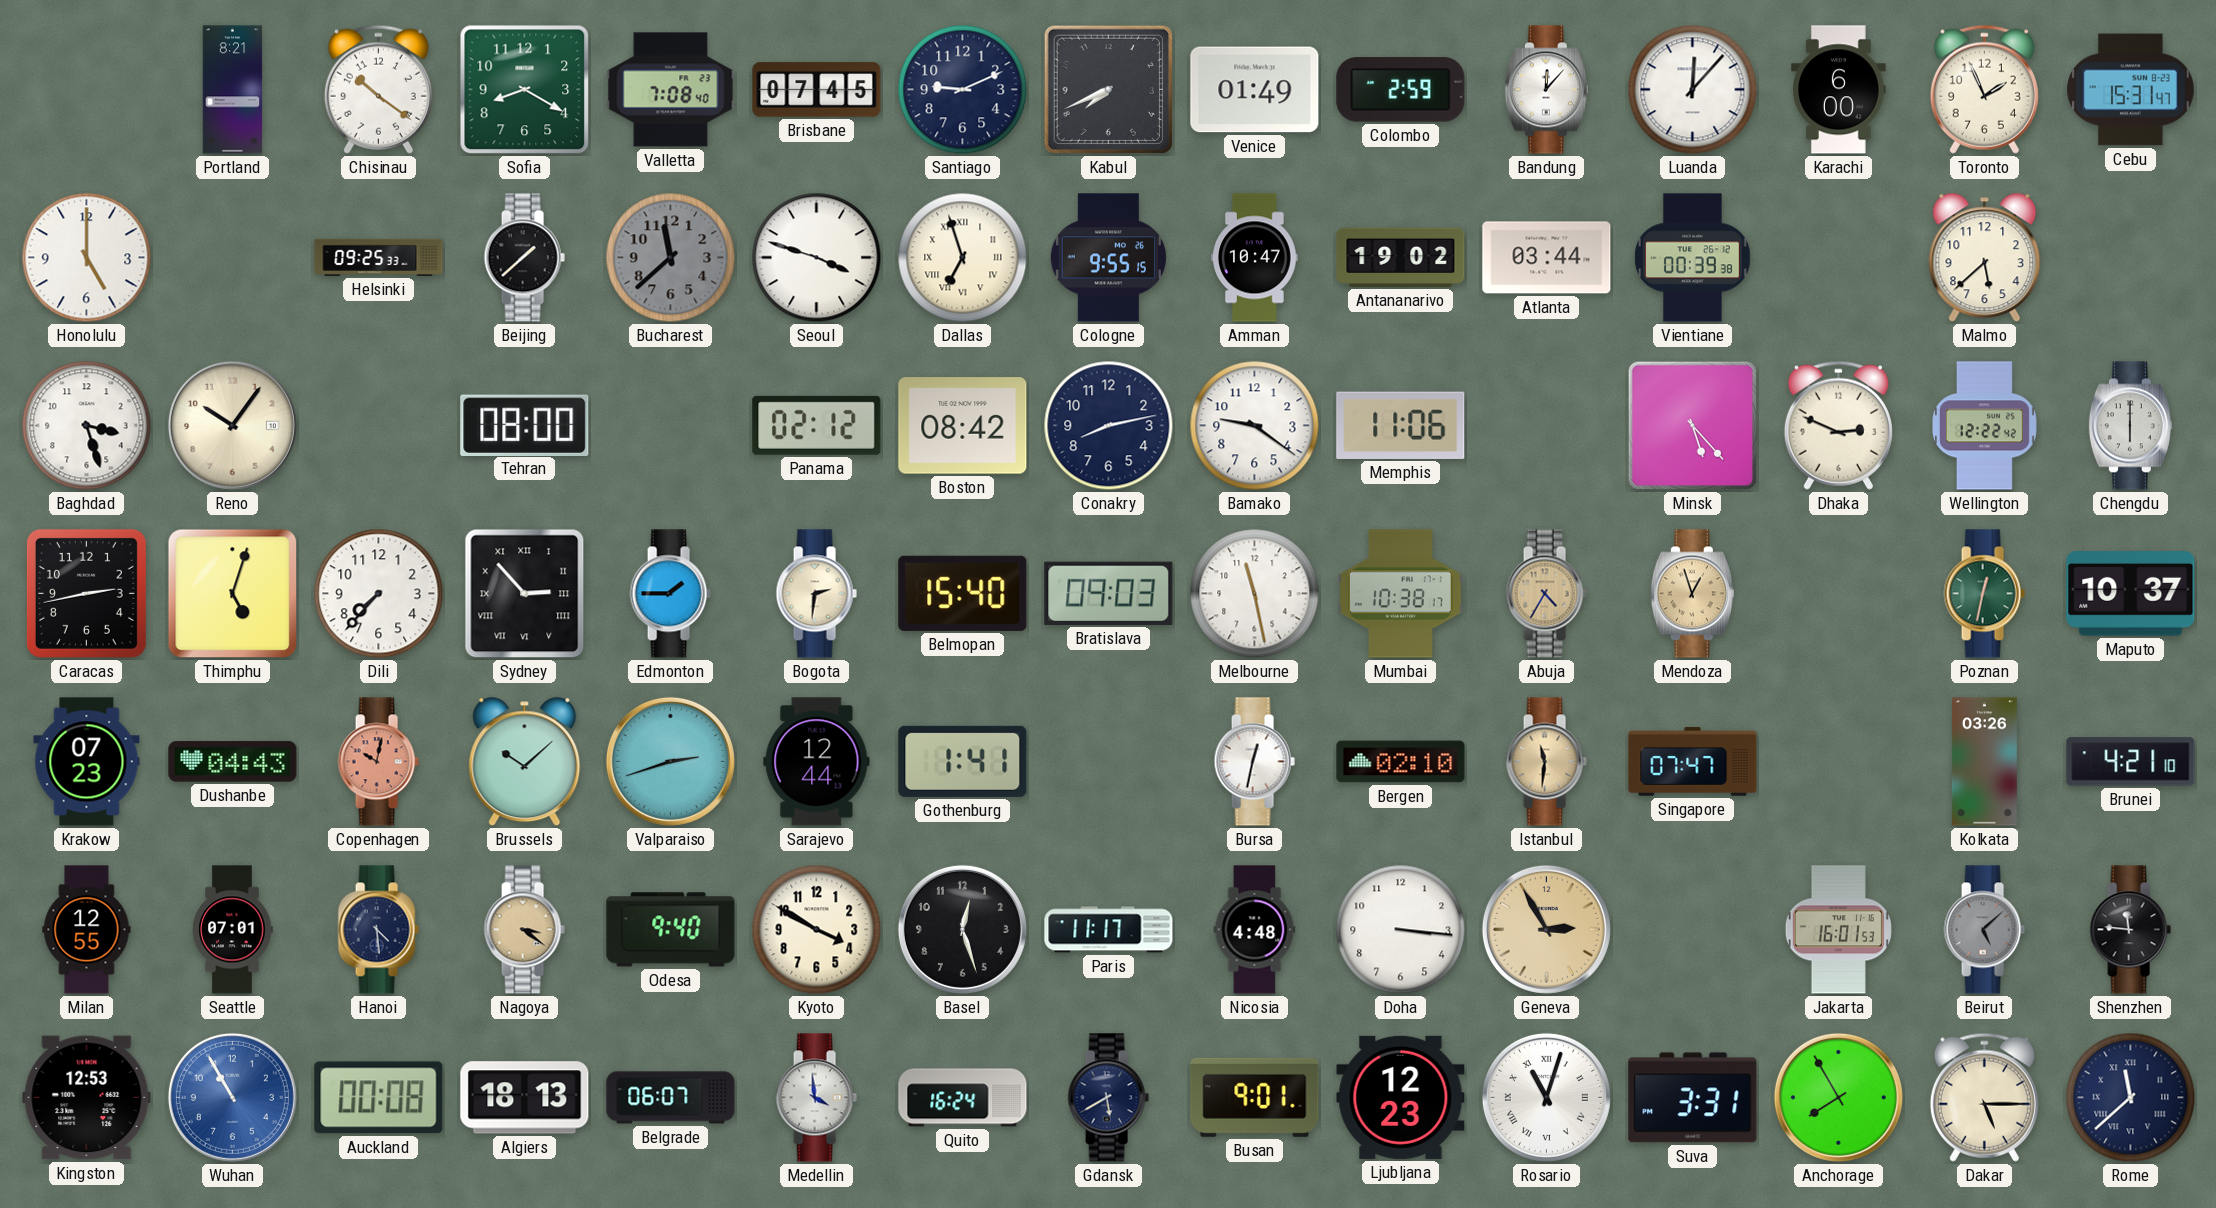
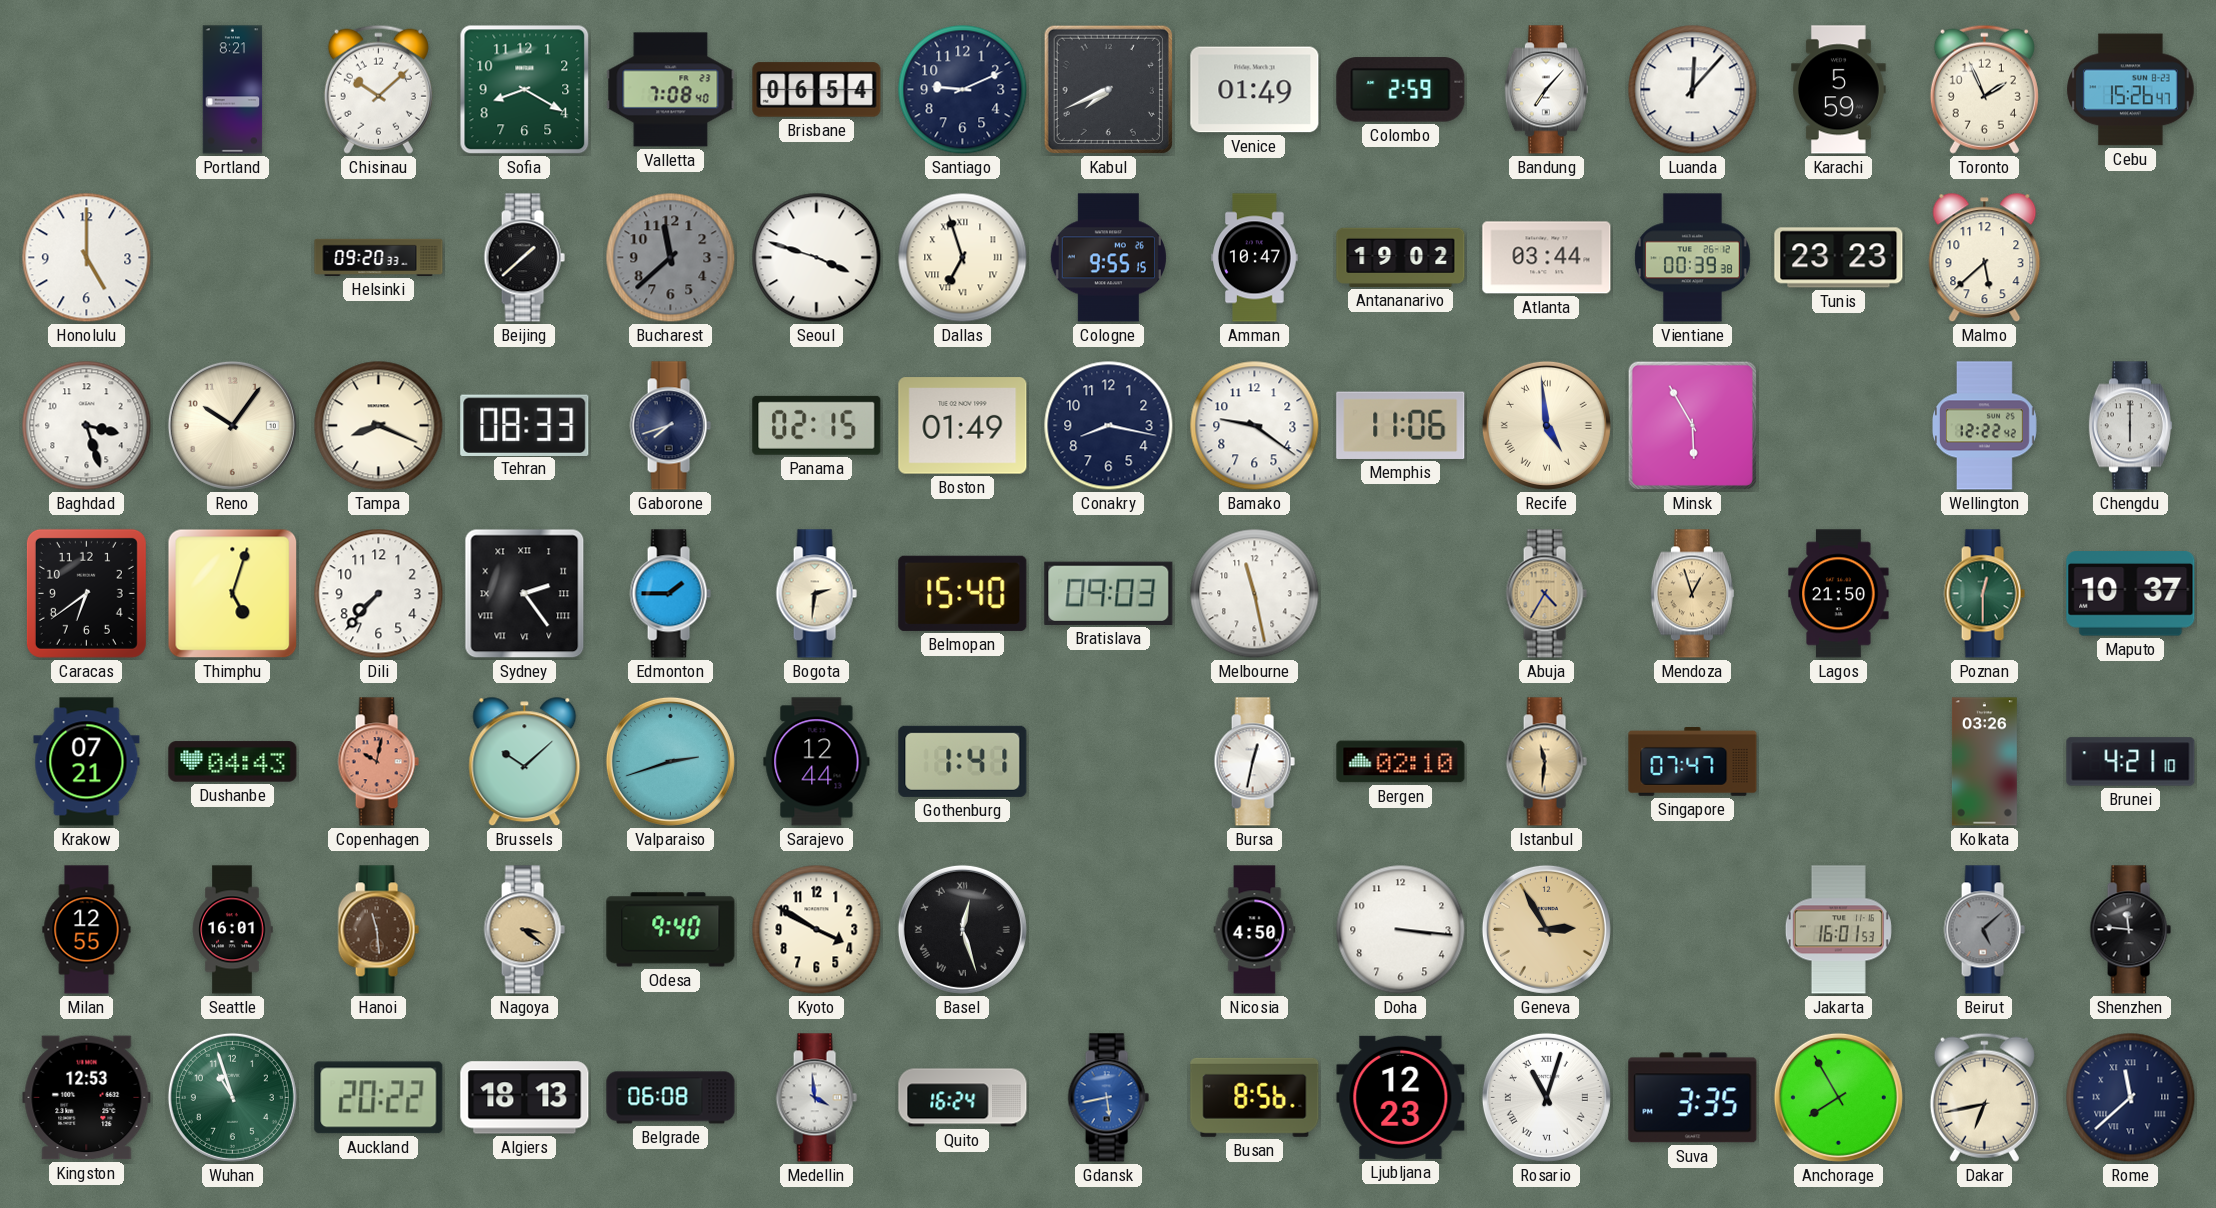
Chisinau: 10:21 -> 10:08
Brisbane: 07:45 -> 06:54
Bandung: 12:07 -> 7:07
Karachi: 6:00 -> 5:59
Cebu: 15:31 -> 15:26
Helsinki: 09:25 -> 09:20
Tunis: none -> 23:23
Tampa: none -> 8:19
Tehran: 08:00 -> 08:33
Gaborone: none -> 7:42
Panama: 02:12 -> 02:15
Boston: 08:42 -> 01:49
Conakry: 8:13 -> 8:17
Recife: none -> 4:59
Minsk: 5:23 -> 5:55
Dhaka: 2:49 -> none
Caracas: 2:43 -> 6:39
Sydney: 2:53 -> 2:24
Mumbai: 10:38 -> none
Lagos: none -> 21:50
Poznan: 12:32 -> 12:30
Krakow: 07:23 -> 07:21
Seattle: 07:01 -> 16:01
Hanoi: 4:29 -> 11:29
Hanoi dial: navy -> brown
Basel numerals: Arabic -> Roman
Paris: 11:17 -> none
Nicosia: 4:48 -> 4:50
Wuhan: 10:55 -> 10:57
Wuhan dial: blue -> green
Auckland: 00:08 -> 20:22
Belgrade: 06:07 -> 06:08
Gdansk: 5:40 -> 5:43
Gdansk dial: navy -> blue
Busan: 9:01 -> 8:56
Suva: 3:31 -> 3:35
Dakar: 5:15 -> 6:43
